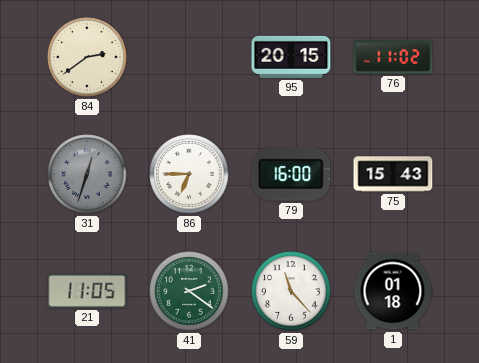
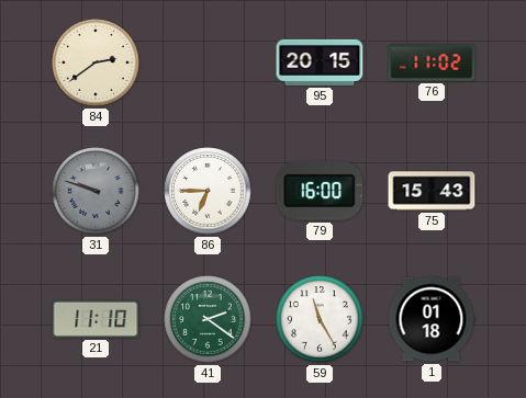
31: 12:33 -> 9:48
21: 11:05 -> 11:10
59: 11:23 -> 11:25
